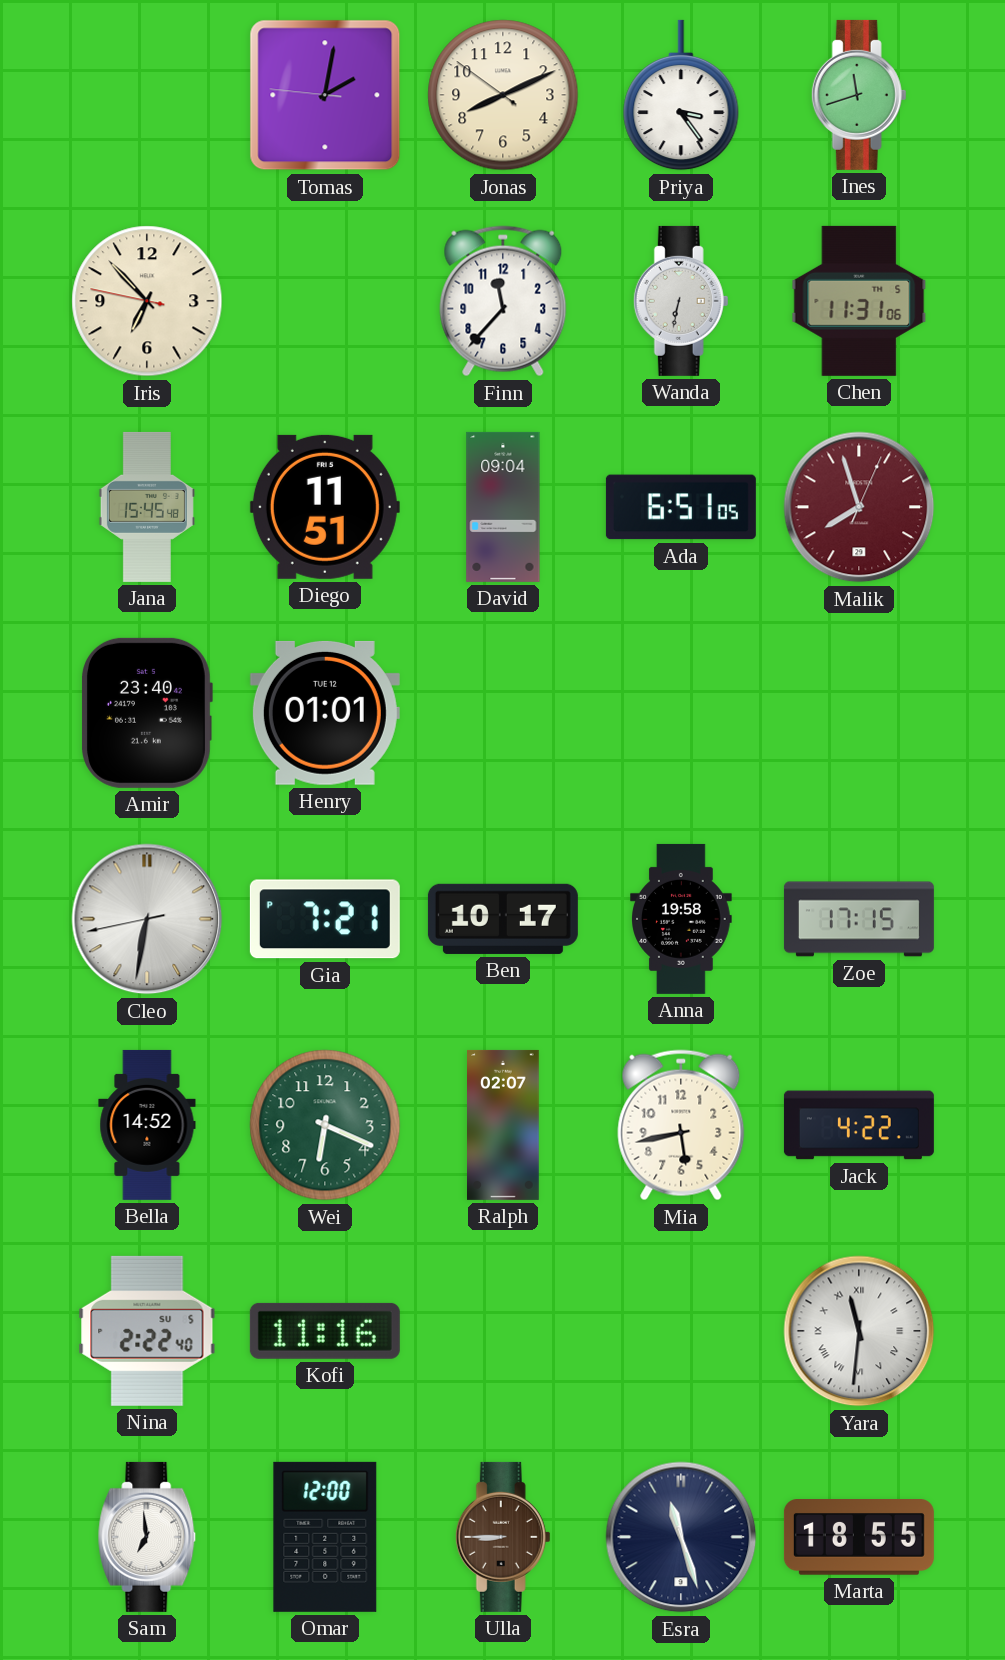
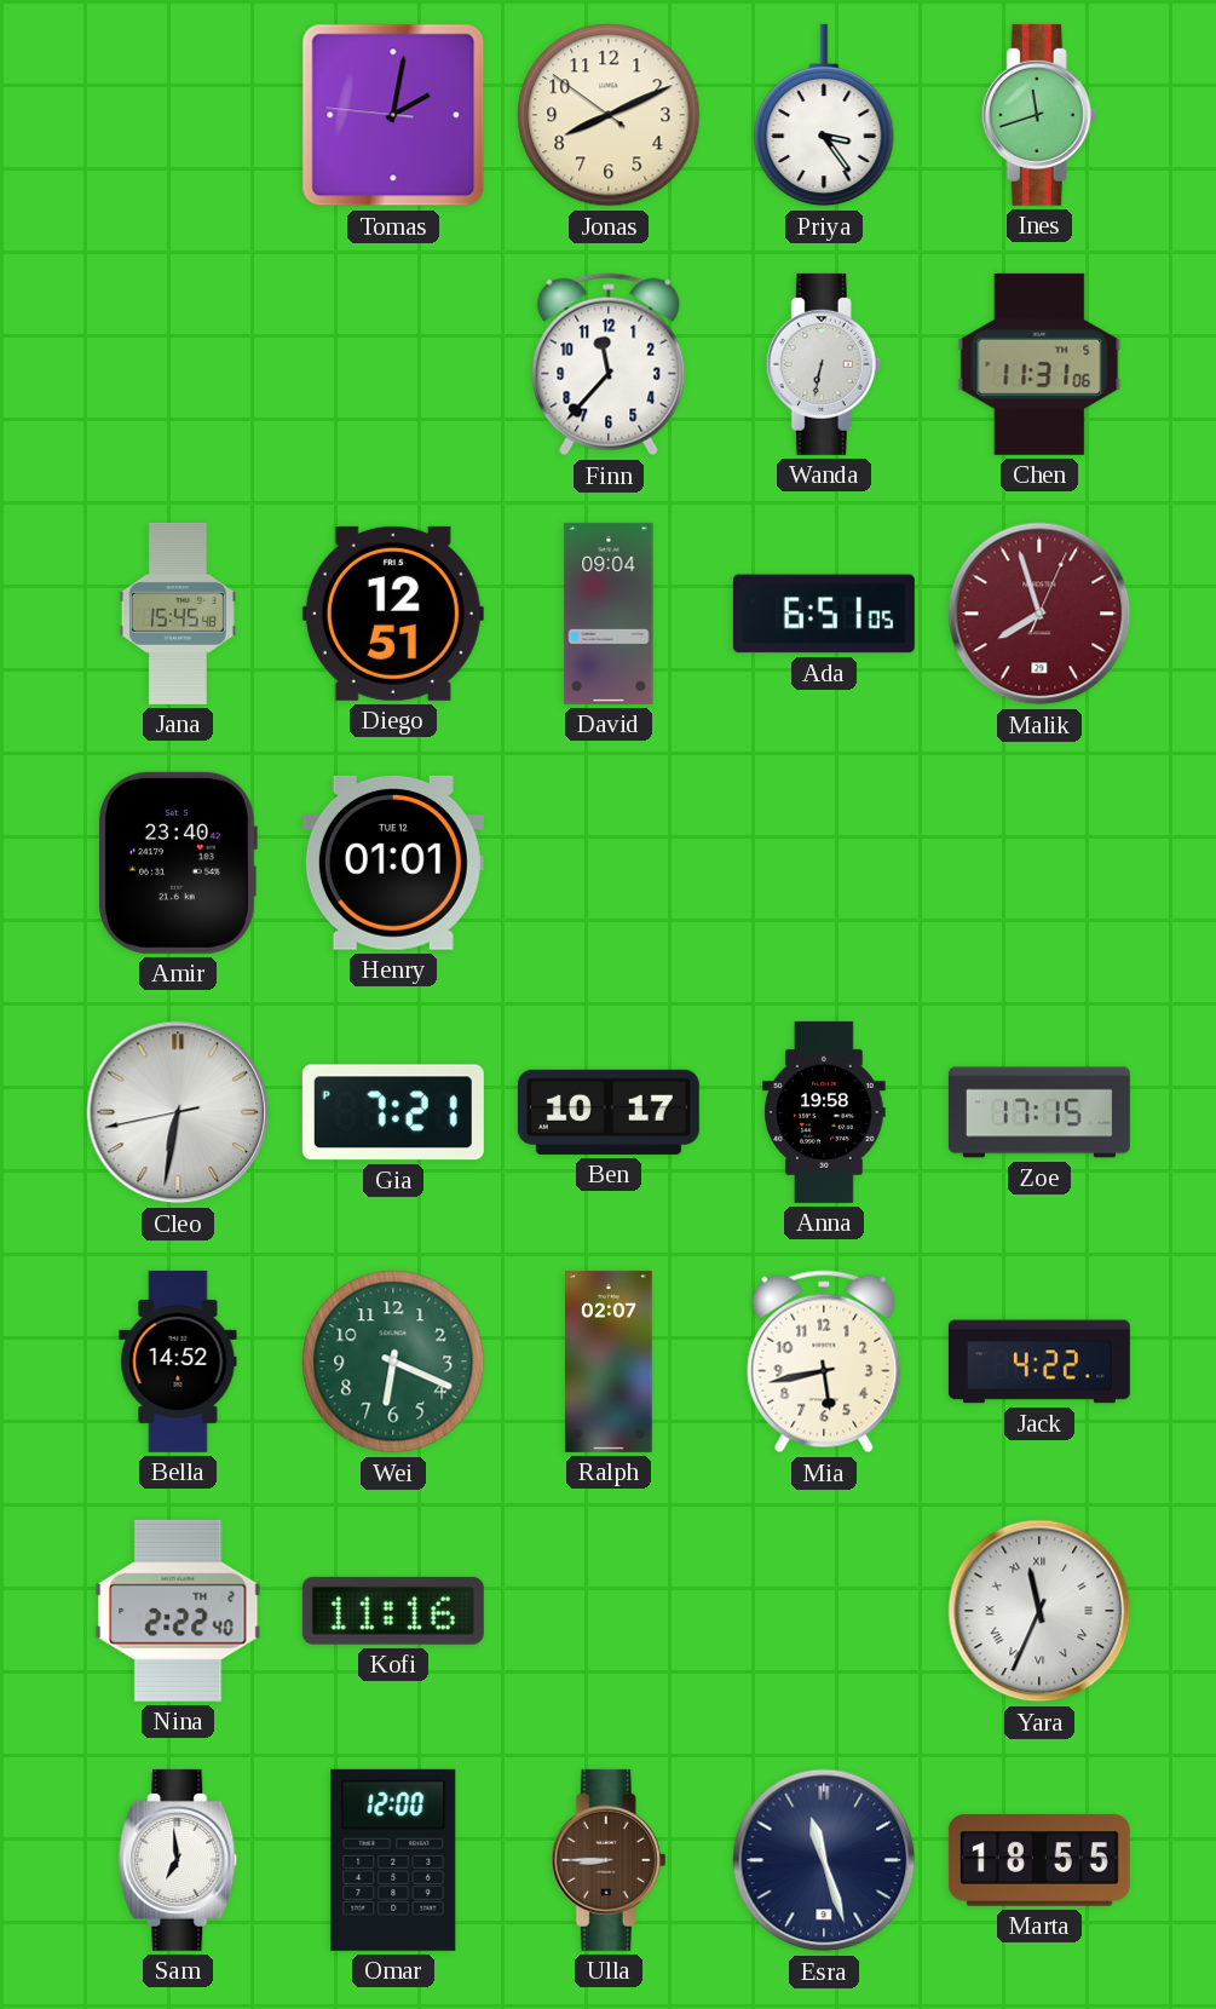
Iris: 6:52 -> none
Diego: 11:51 -> 12:51
Nina date: SU 5 -> TH 2
Yara: 11:31 -> 11:34
